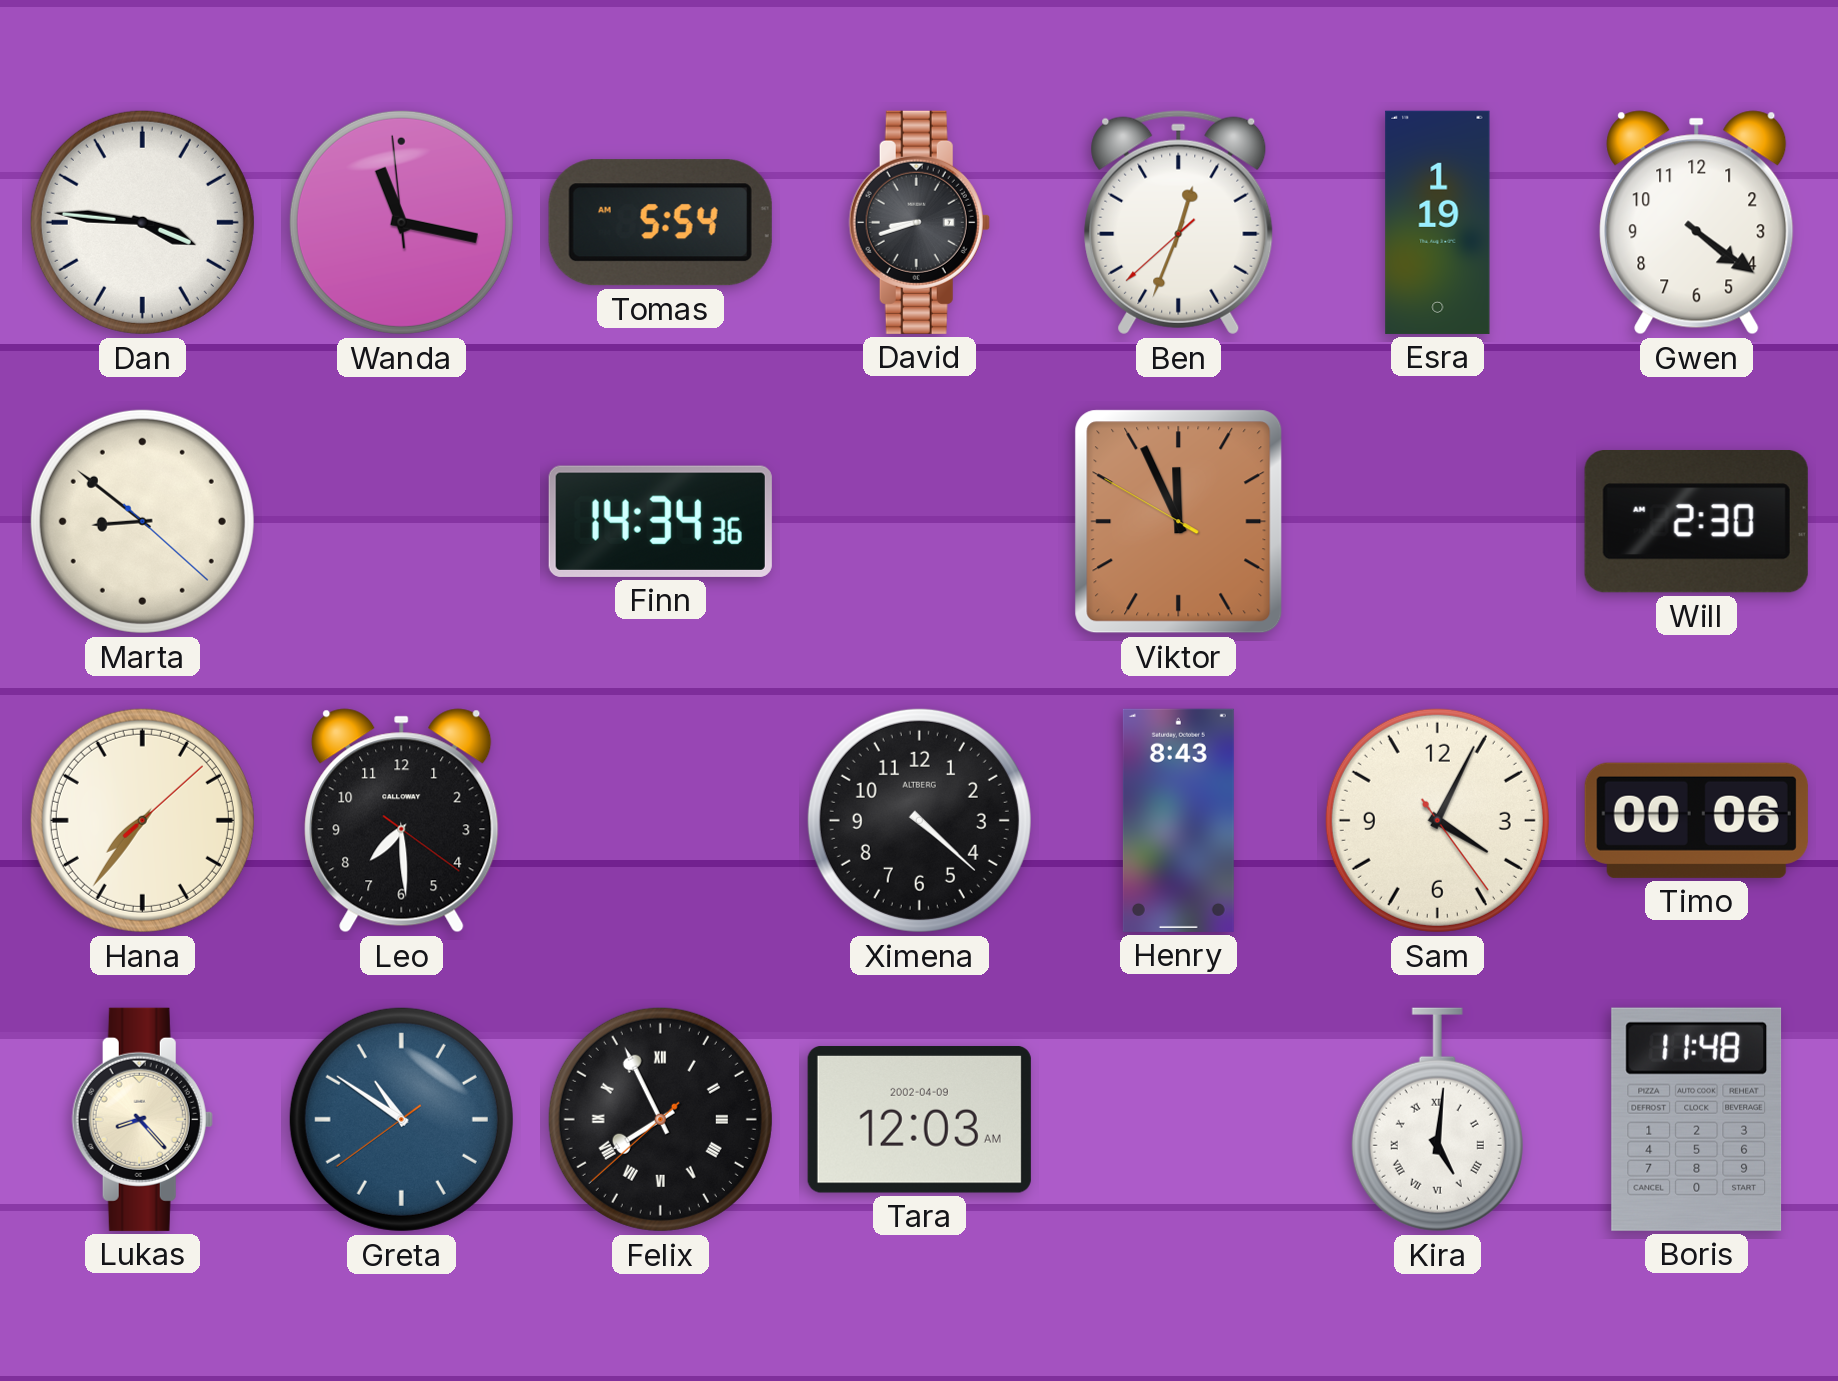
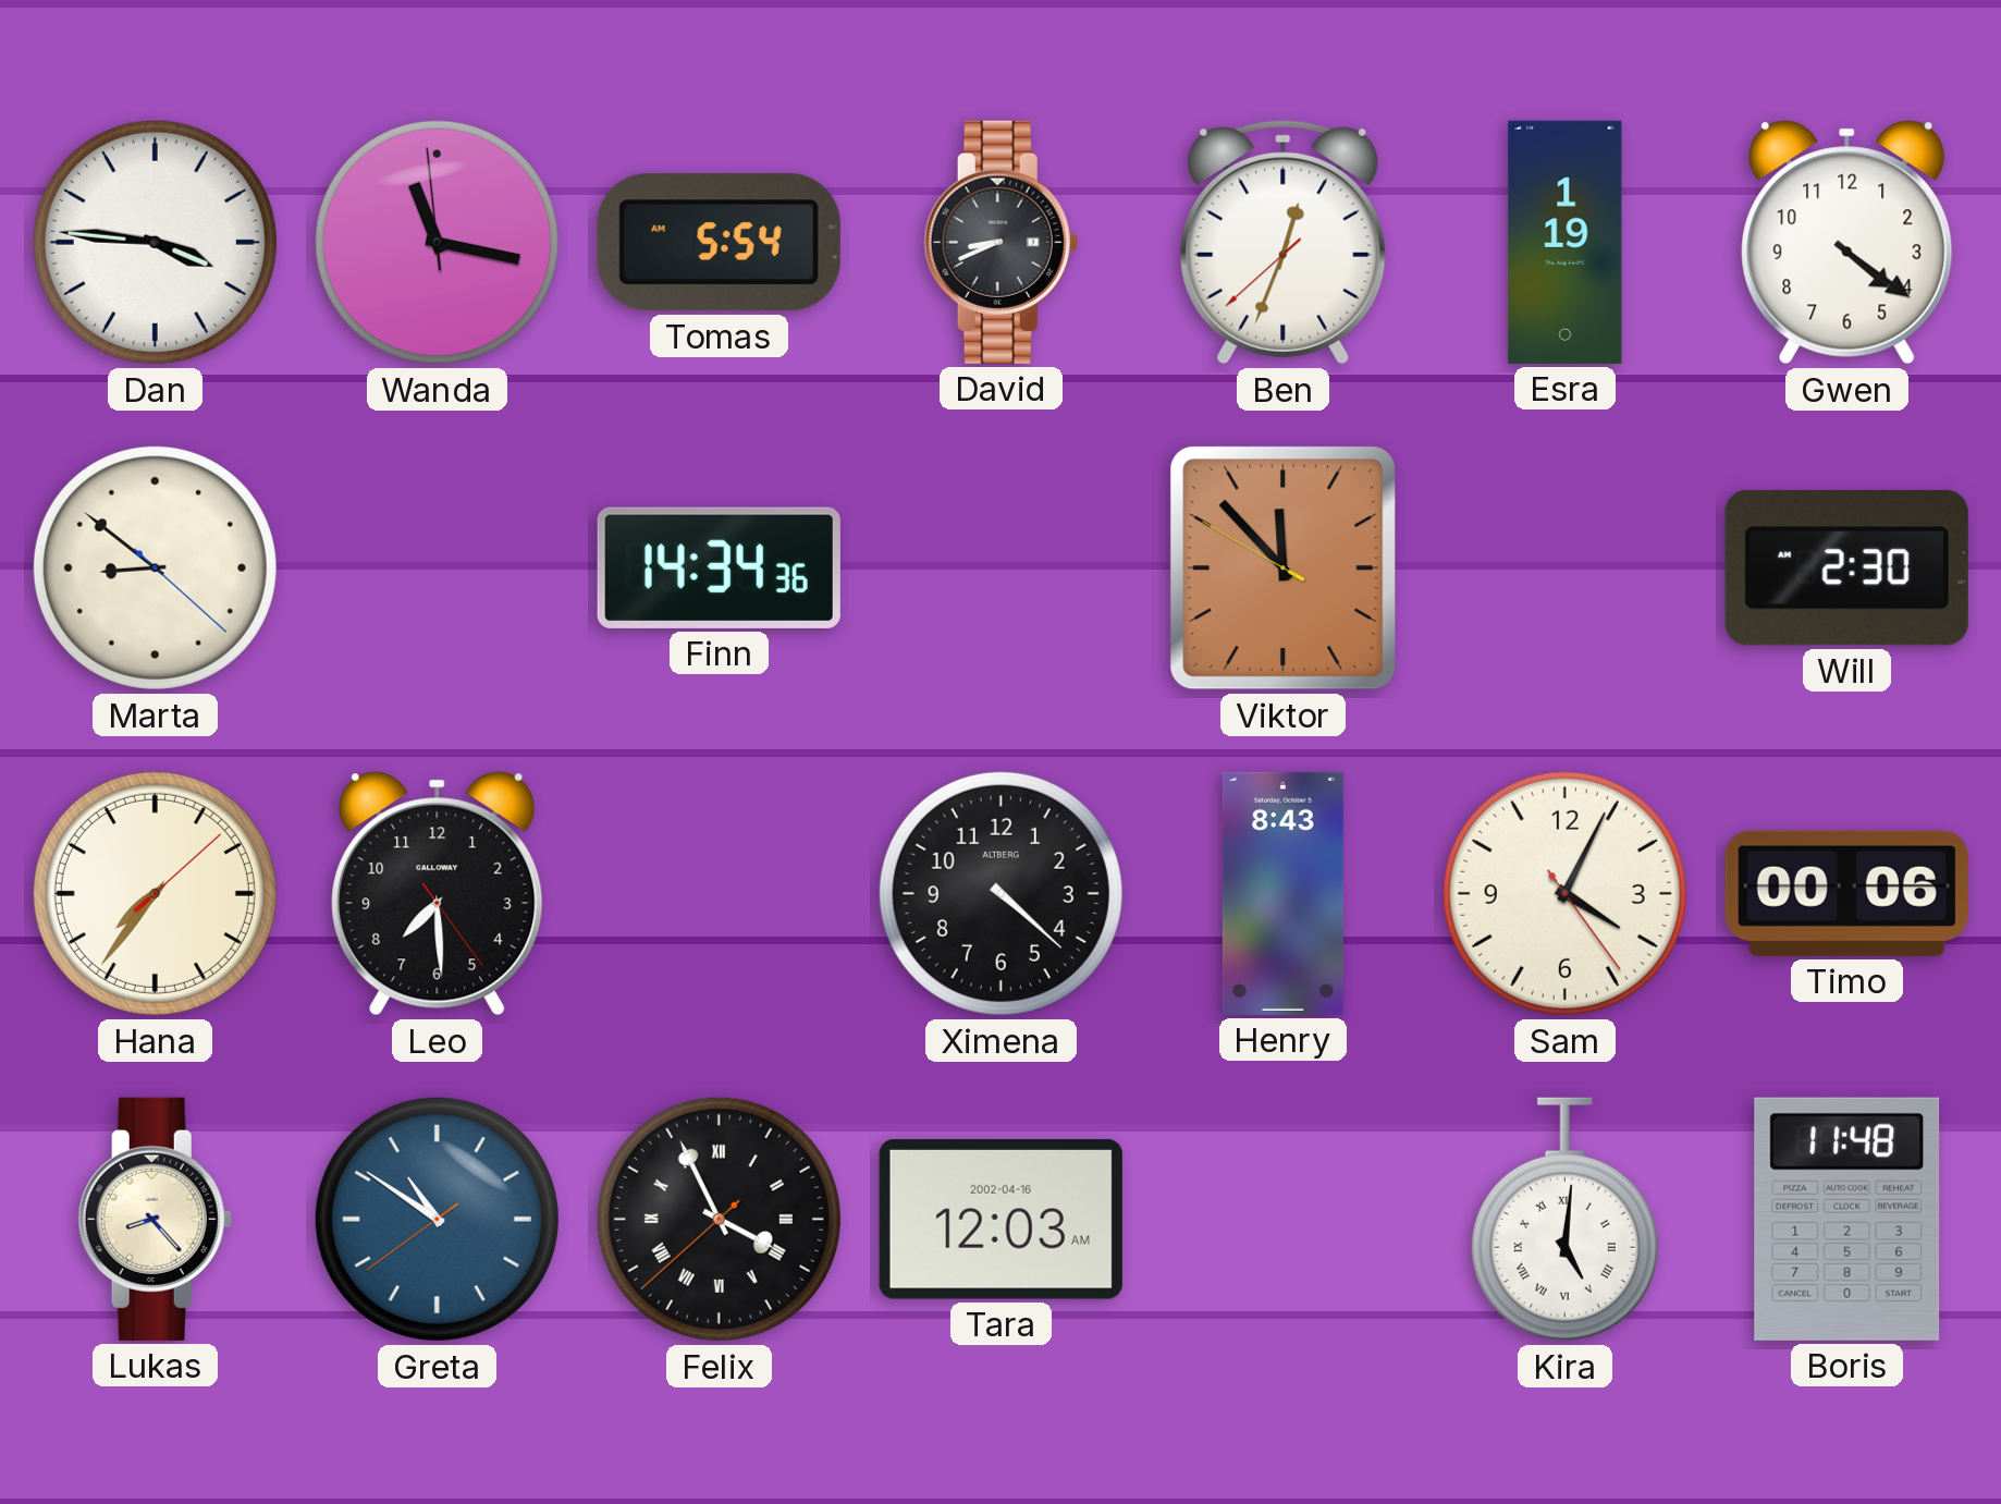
David: 8:42 -> 8:41
Viktor: 11:55 -> 11:52
Leo: 7:29:21 -> 7:29:24
Felix: 7:55 -> 3:55
Tara date: 2002-04-09 -> 2002-04-16
